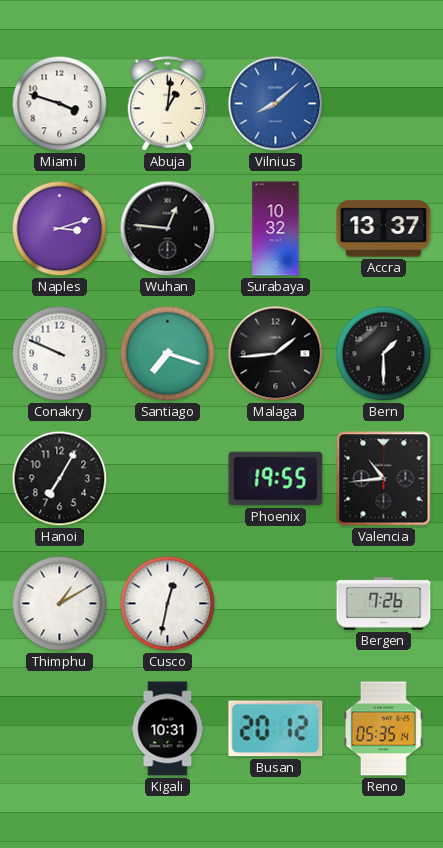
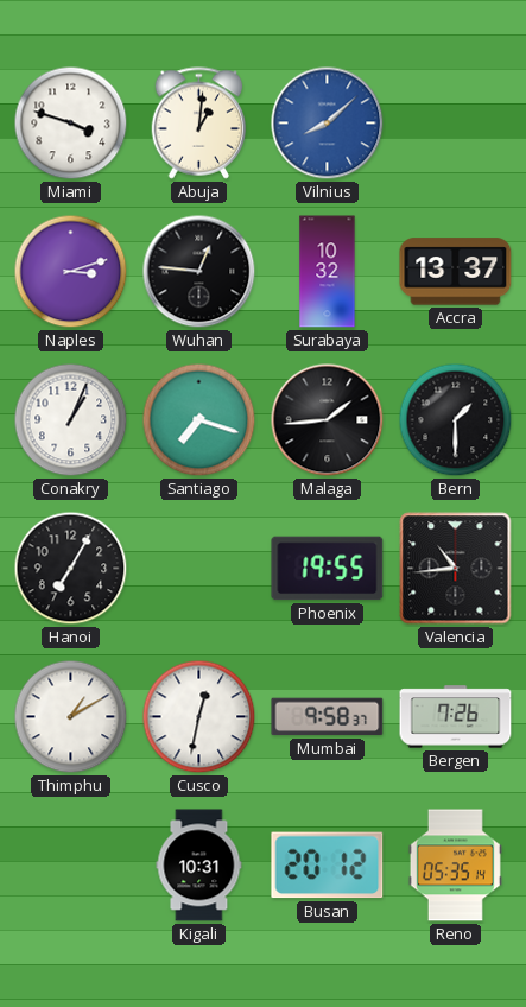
Conakry: 9:49 -> 1:04
Mumbai: none -> 9:58
